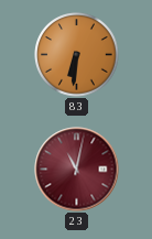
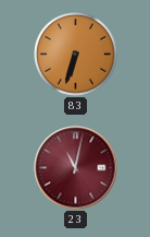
83: 6:31 -> 6:33
